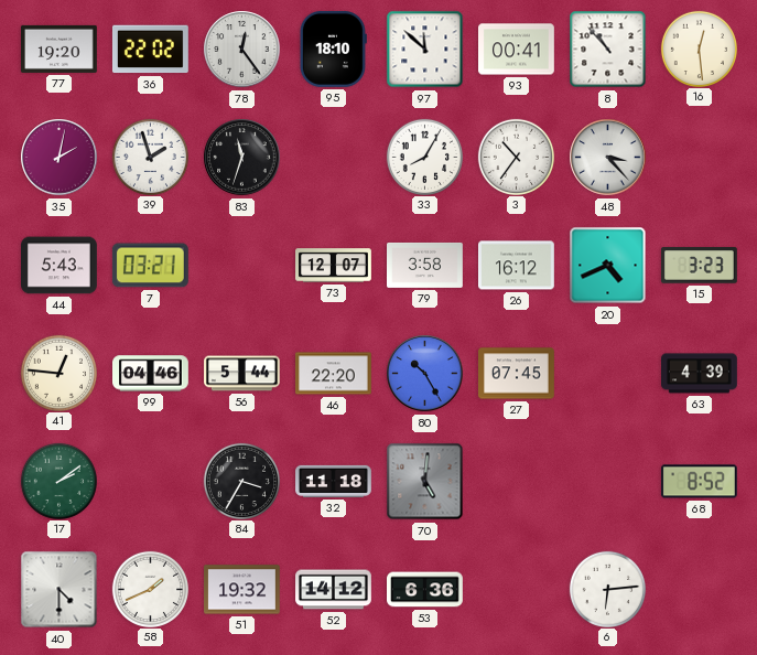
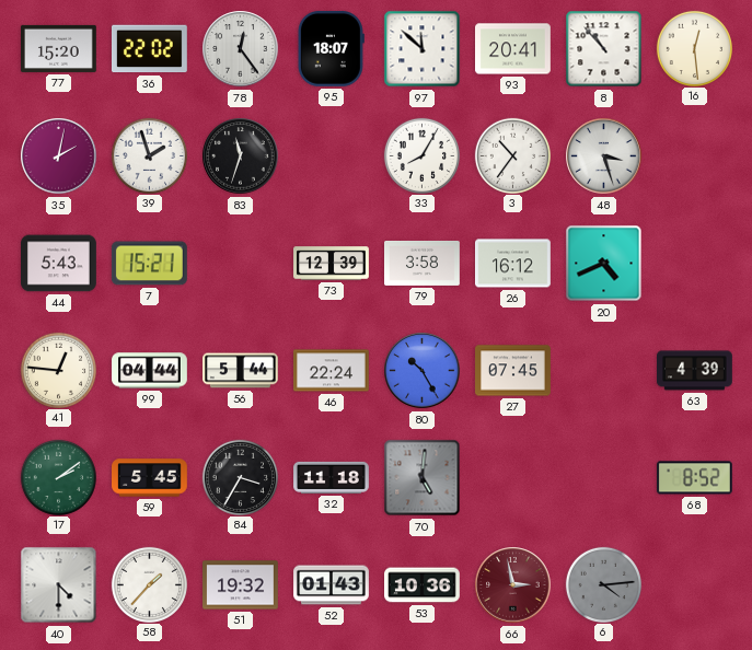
77: 19:20 -> 15:20
95: 18:10 -> 18:07
93: 00:41 -> 20:41
48: 3:23 -> 3:27
7: 03:21 -> 15:21
73: 12:07 -> 12:39
15: 3:23 -> none
99: 04:46 -> 04:44
46: 22:20 -> 22:24
59: none -> 5:45
58: 1:41 -> 1:37
52: 14:12 -> 01:43
53: 6:36 -> 10:36
66: none -> 2:58
6: 6:14 -> 4:14
6 dial: white -> grey
